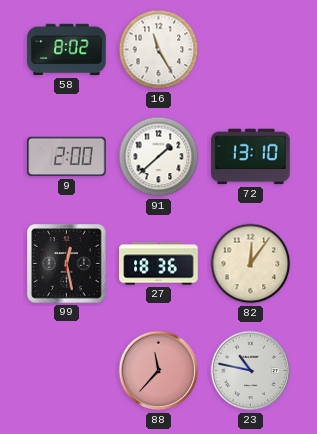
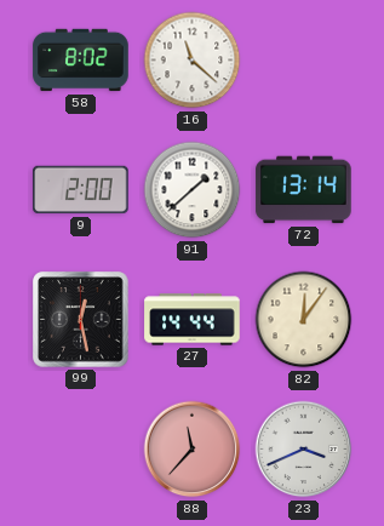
16: 11:25 -> 11:22
72: 13:10 -> 13:14
27: 18:36 -> 14:44
23: 10:47 -> 3:41
